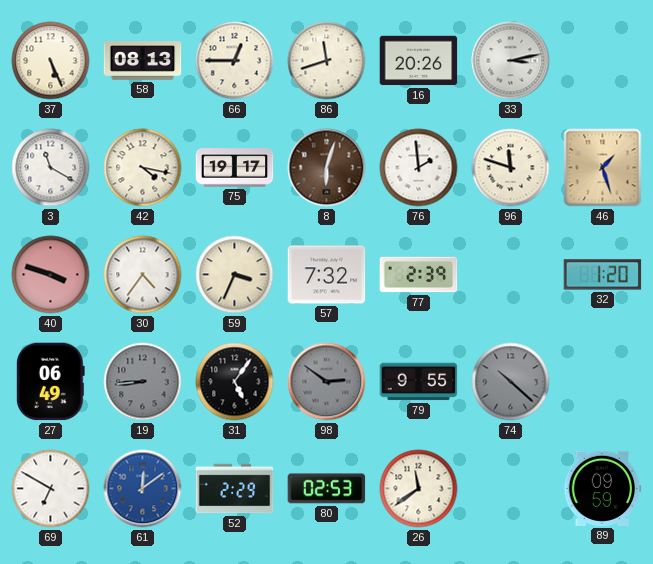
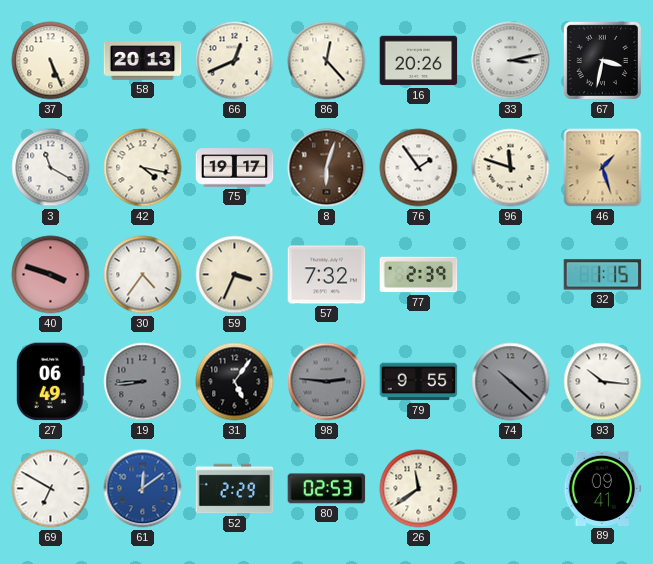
58: 08:13 -> 20:13
66: 12:45 -> 12:41
86: 11:42 -> 12:23
67: none -> 3:32
76: 1:59 -> 1:54
32: 1:20 -> 1:15
98: 2:51 -> 2:46
93: none -> 10:16
89: 09:59 -> 09:41
